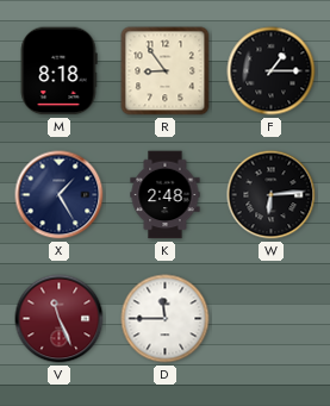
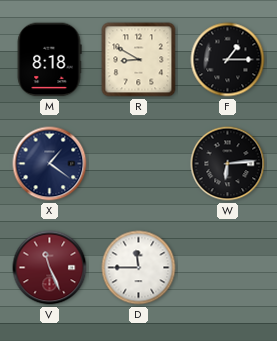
R: 8:54 -> 8:50
X: 1:25 -> 1:21
K: 2:48 -> none
